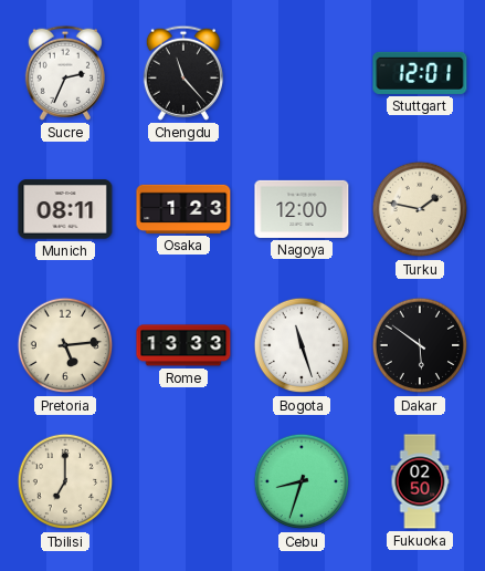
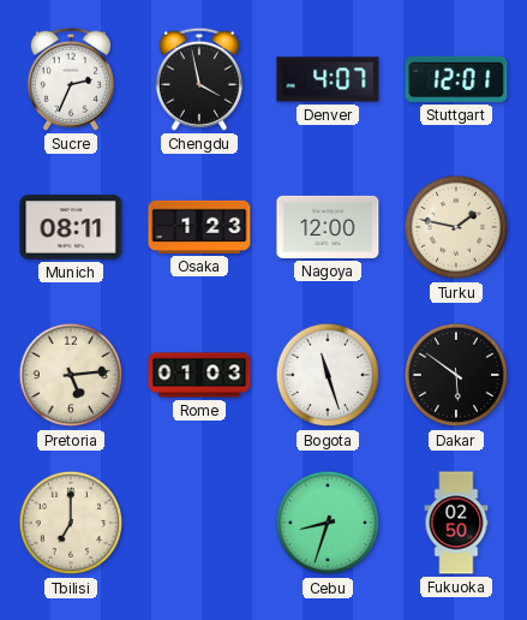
Chengdu: 11:23 -> 3:58
Denver: none -> 4:07
Rome: 13:33 -> 01:03
